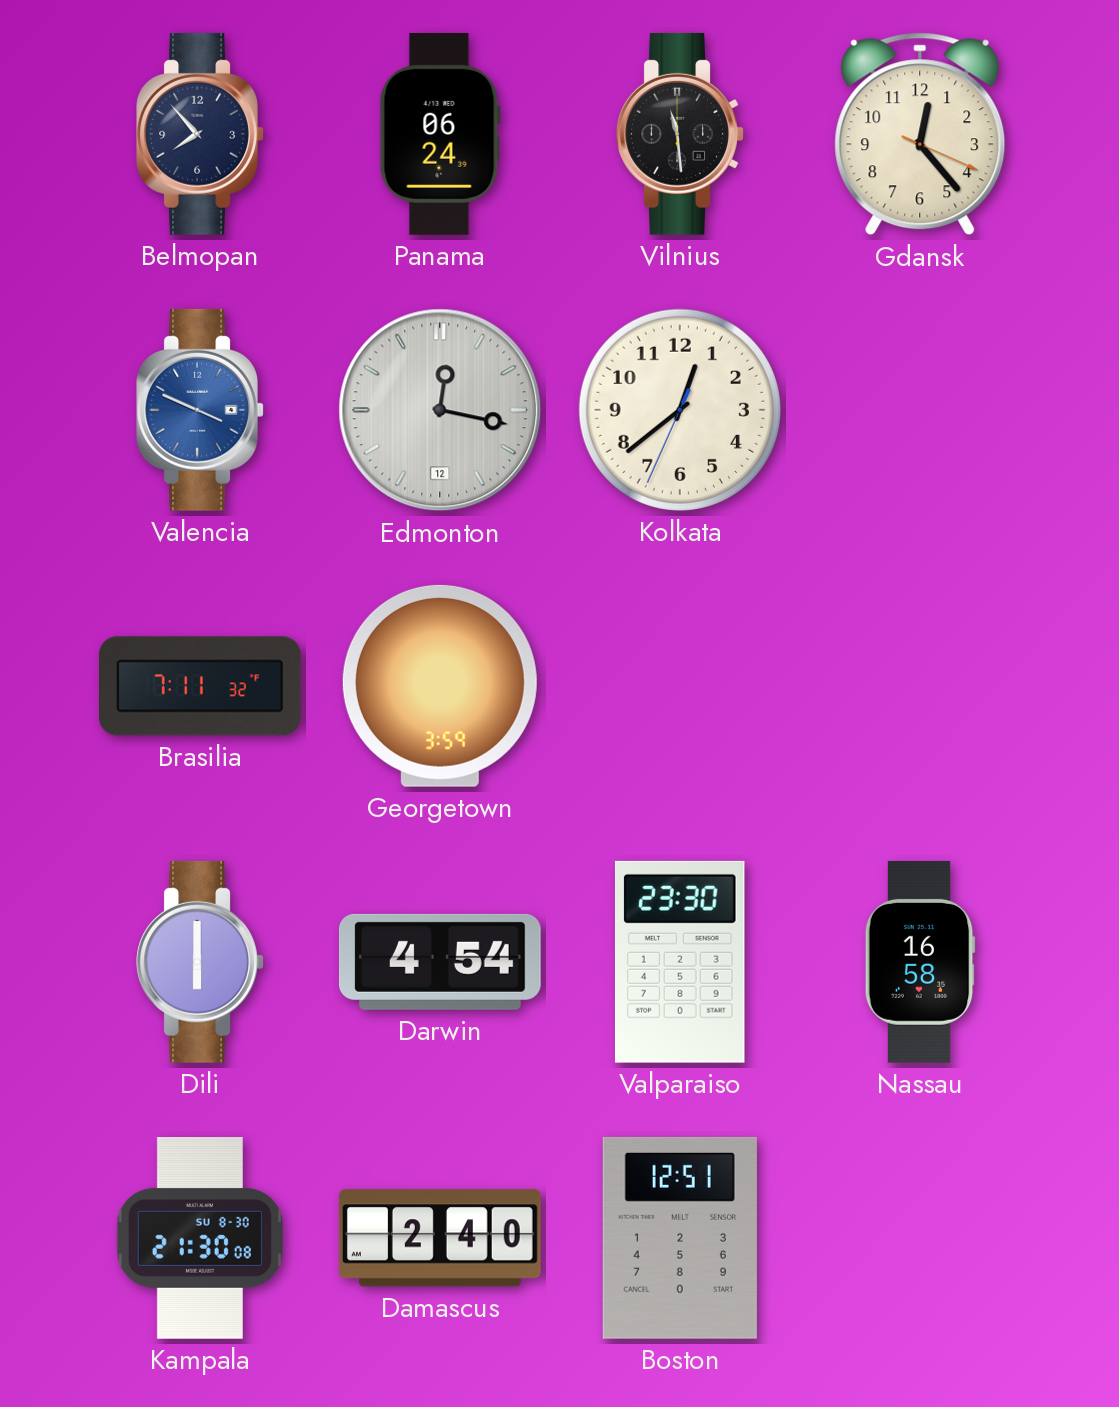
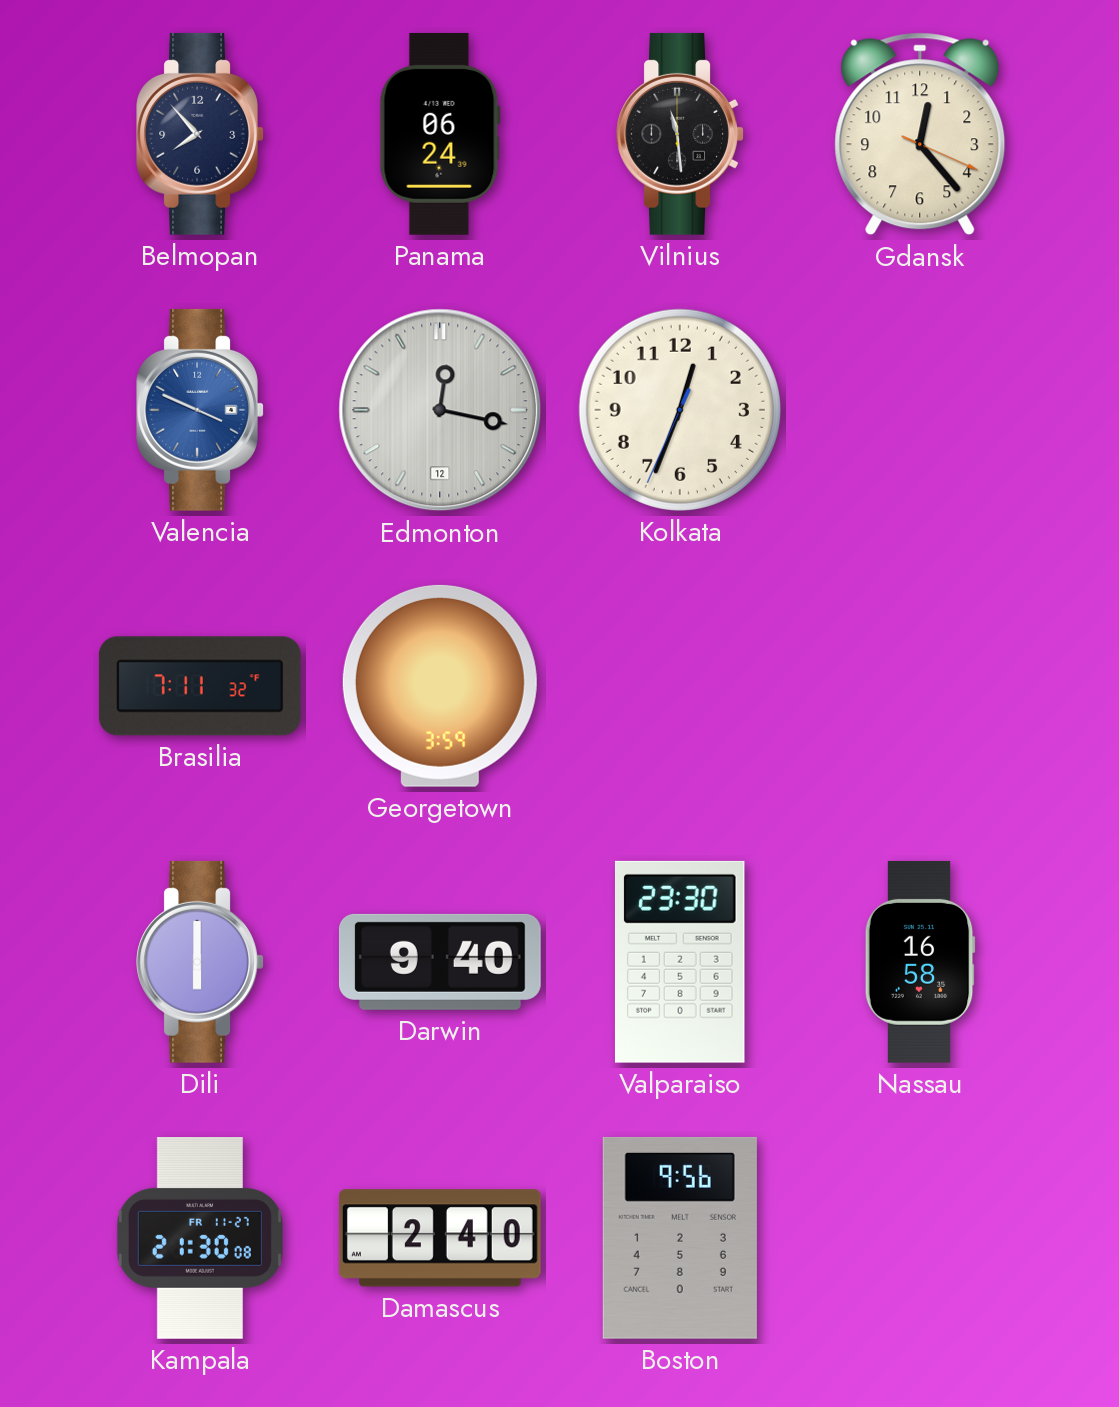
Kolkata: 12:38 -> 12:33
Darwin: 4:54 -> 9:40
Kampala date: SU 8-30 -> FR 11-27
Boston: 12:51 -> 9:56
